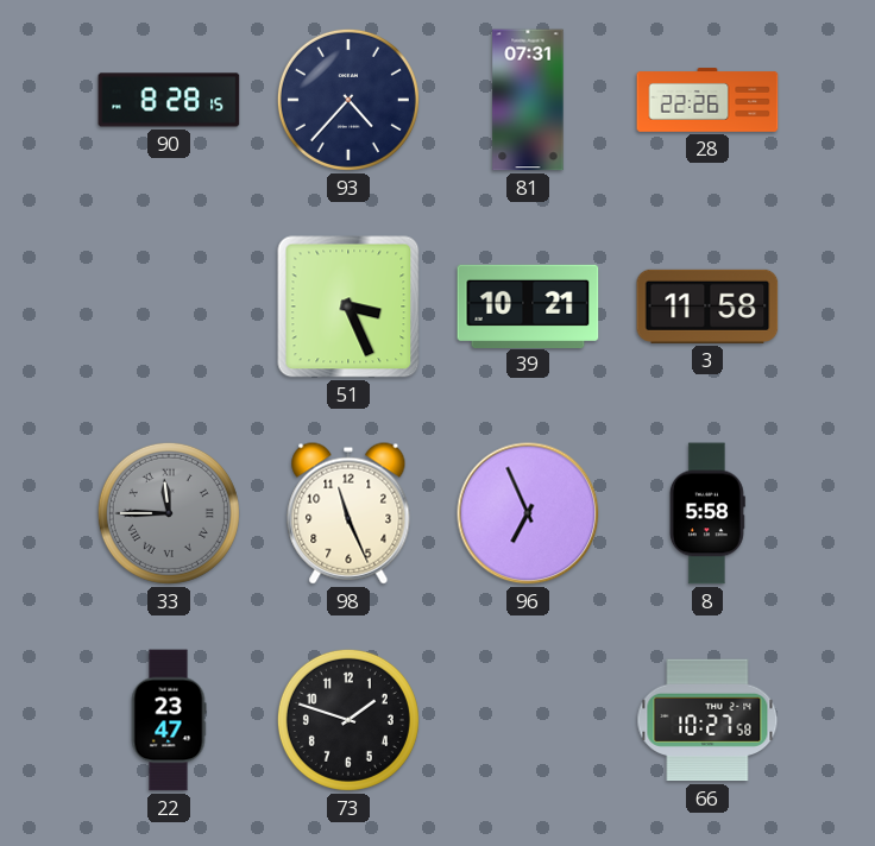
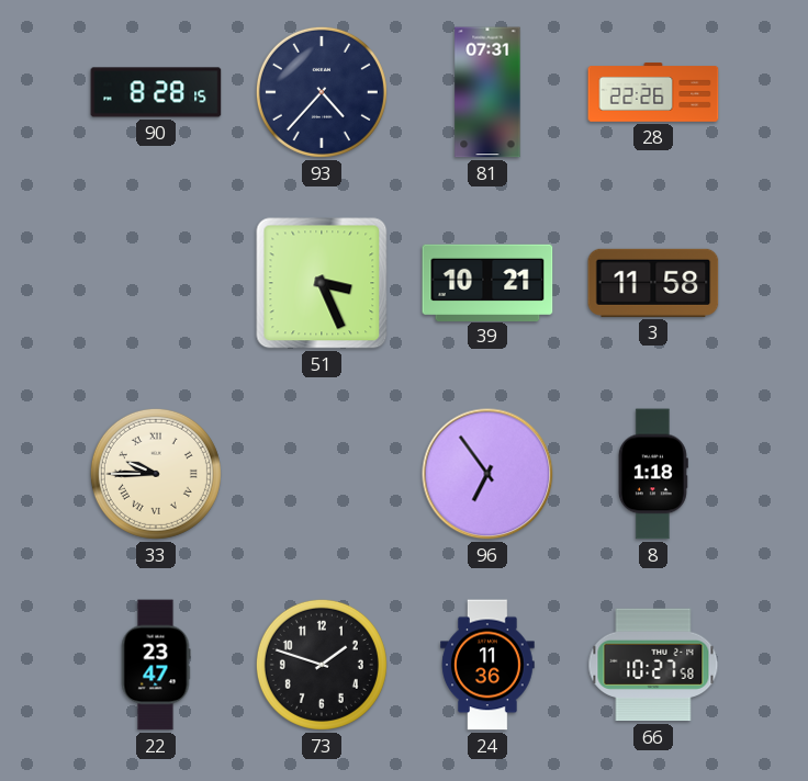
33: 11:45 -> 9:45
33 dial: grey -> cream
98: 11:26 -> none
96: 6:56 -> 6:54
8: 5:58 -> 1:18
24: none -> 11:36
